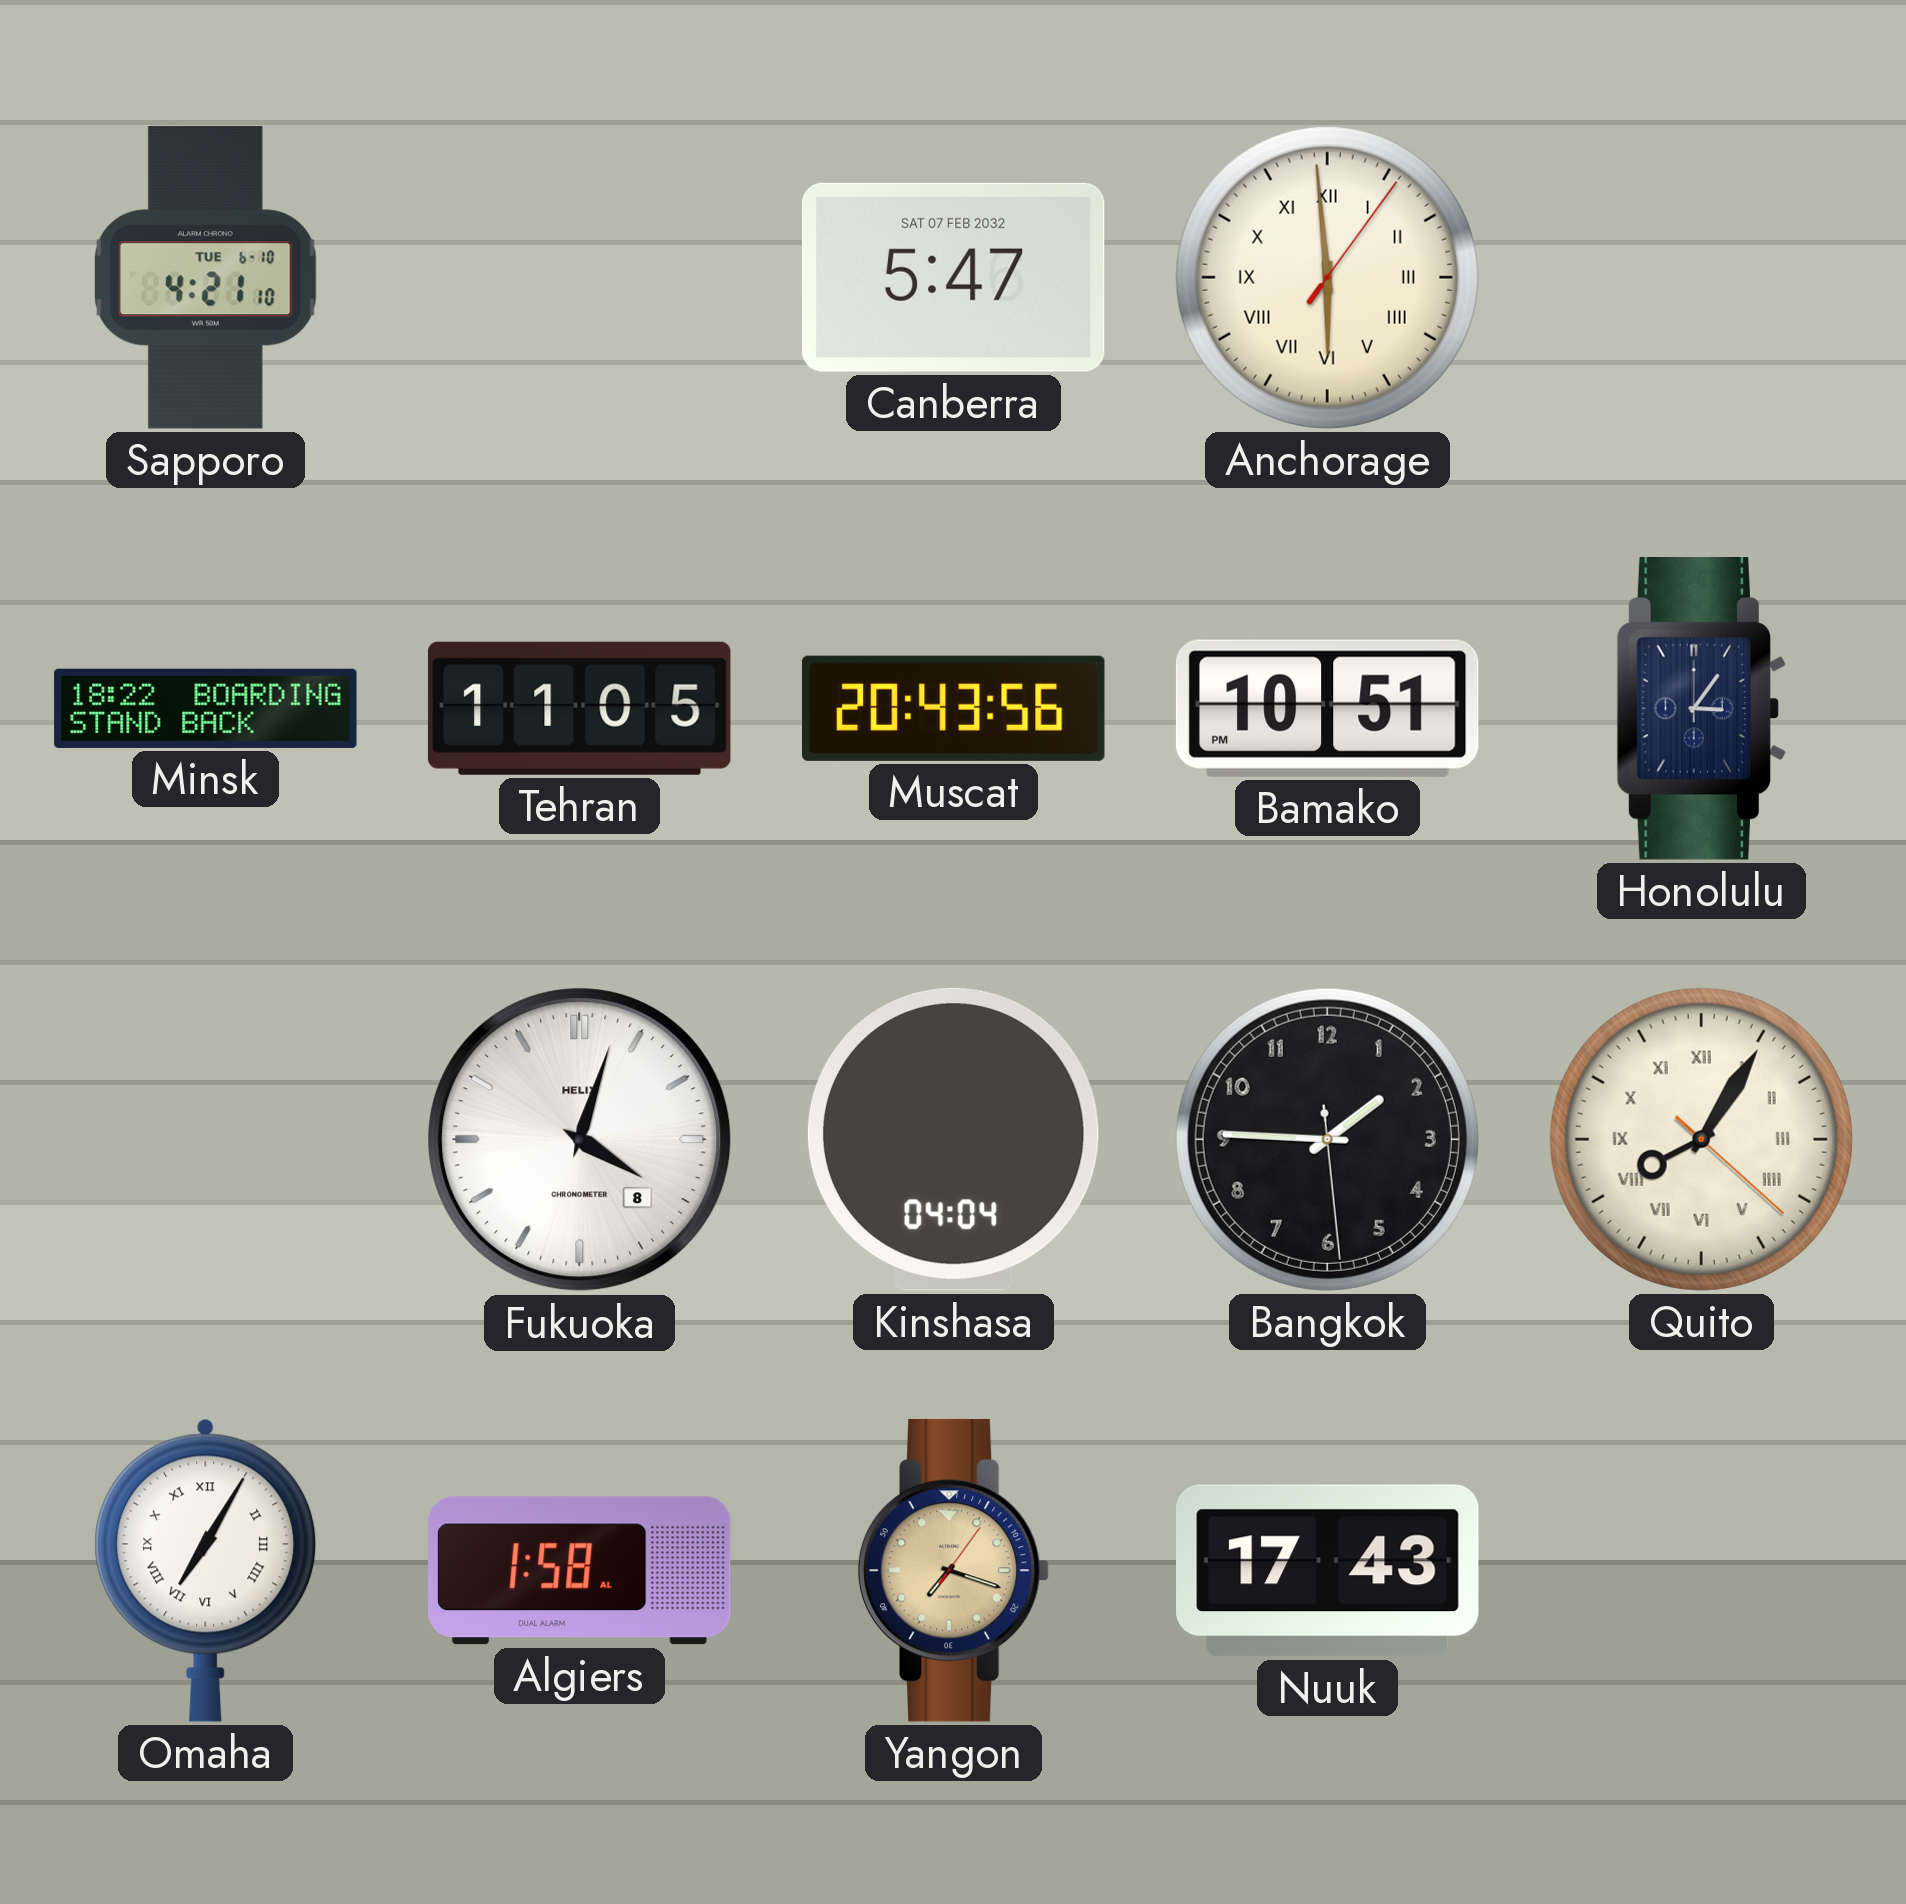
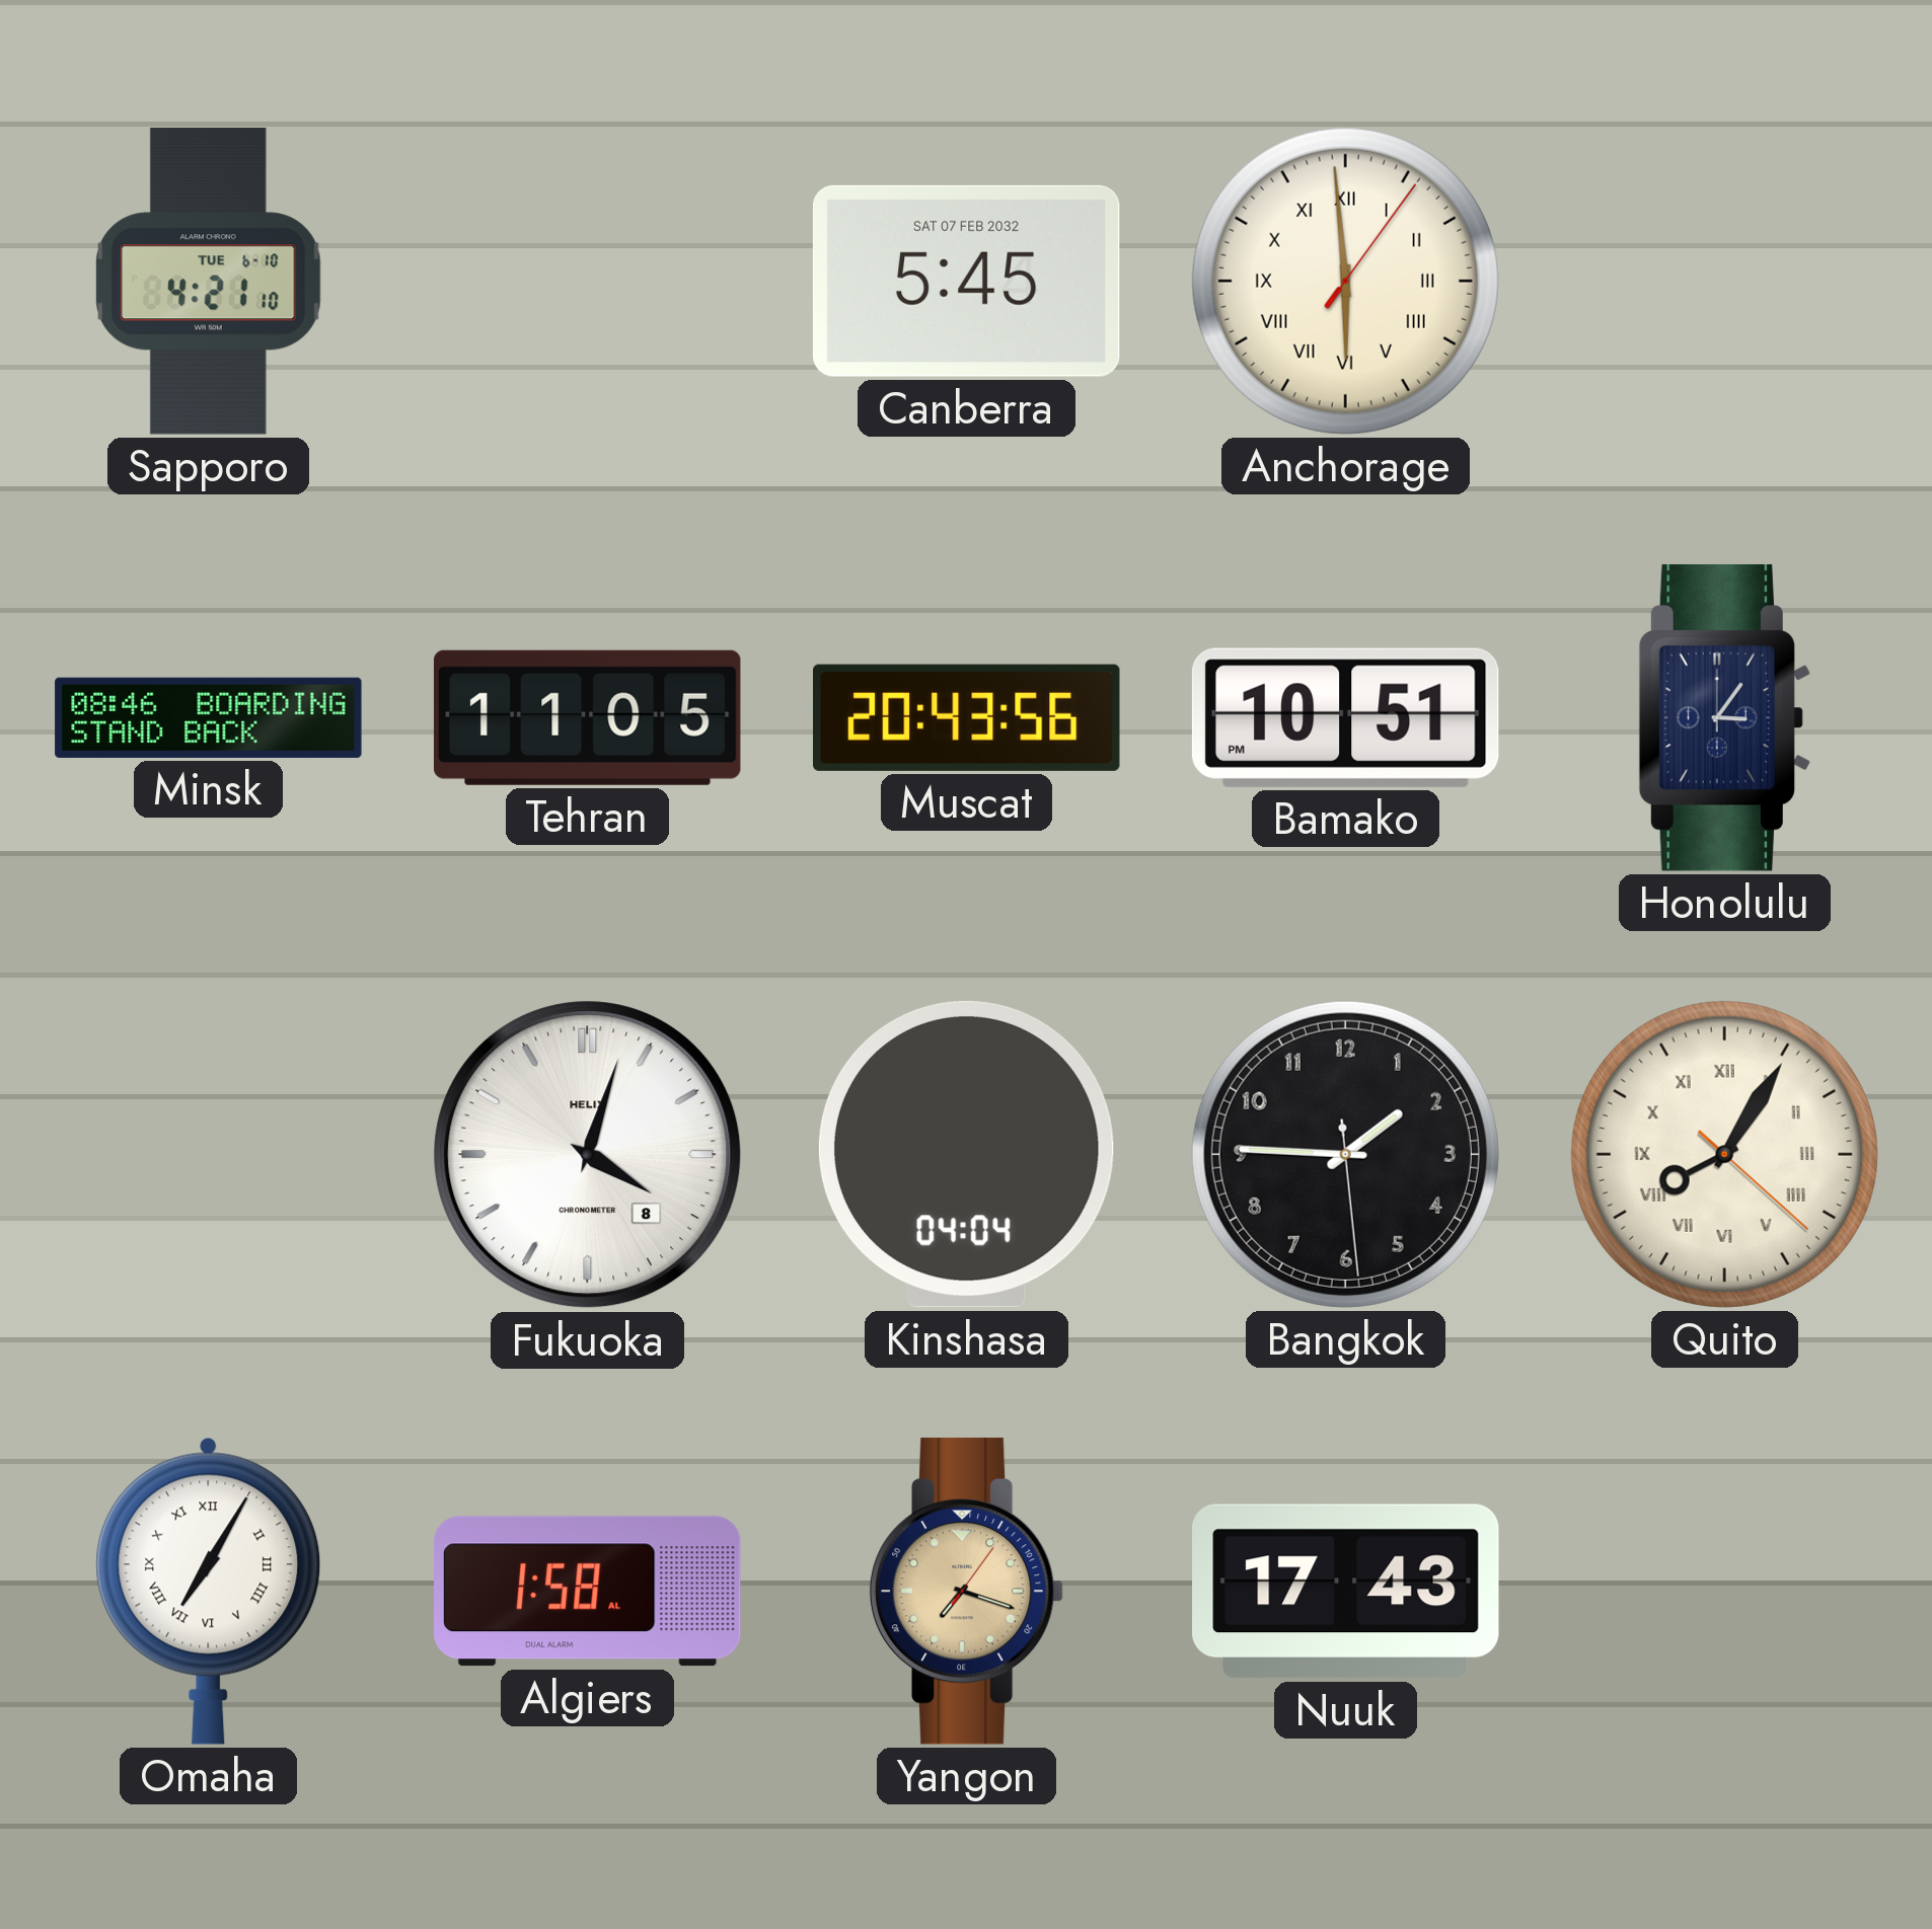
Canberra: 5:47 -> 5:45
Minsk: 18:22 -> 08:46
